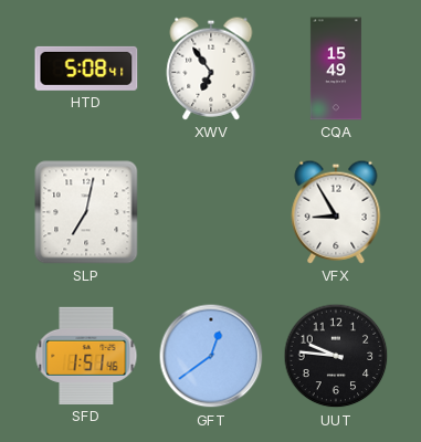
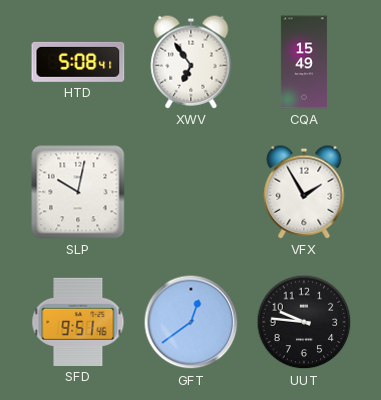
SLP: 7:02 -> 10:02
VFX: 8:55 -> 1:55
SFD: 1:51 -> 9:51
